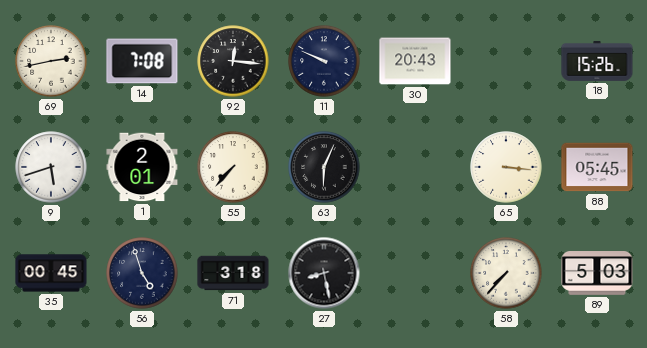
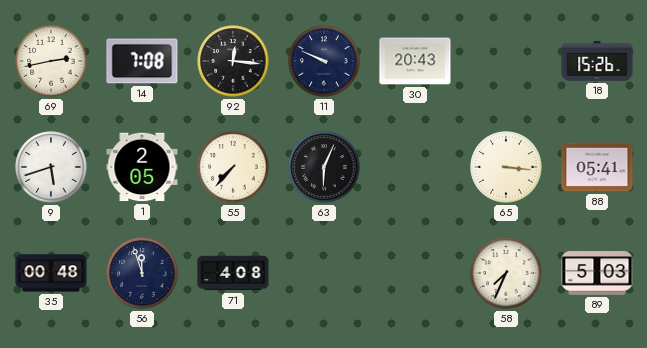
1: 2:01 -> 2:05
88: 05:45 -> 05:41
35: 00:45 -> 00:48
56: 4:57 -> 11:57
71: 3:18 -> 4:08
27: 8:28 -> none
58: 7:37 -> 7:34
